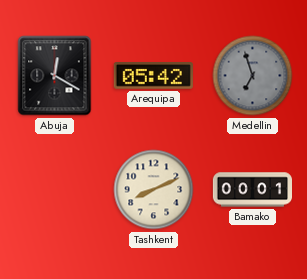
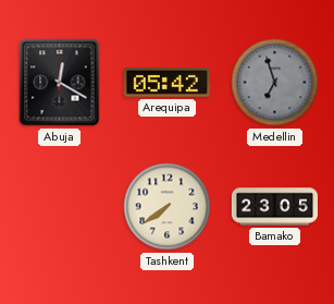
Tashkent: 8:11 -> 7:39
Bamako: 00:01 -> 23:05
